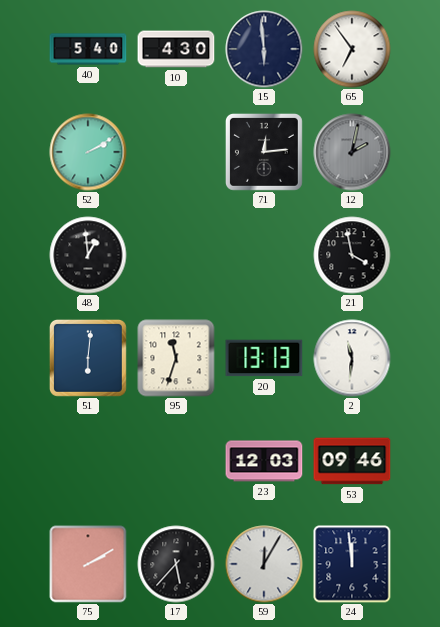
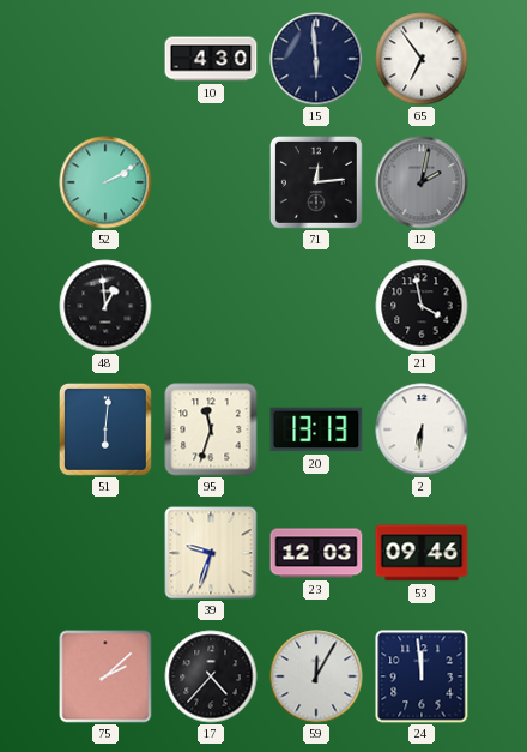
40: 5:40 -> none
2: 11:31 -> 6:31
39: none -> 9:33
75: 2:10 -> 2:08
17: 5:37 -> 4:37
